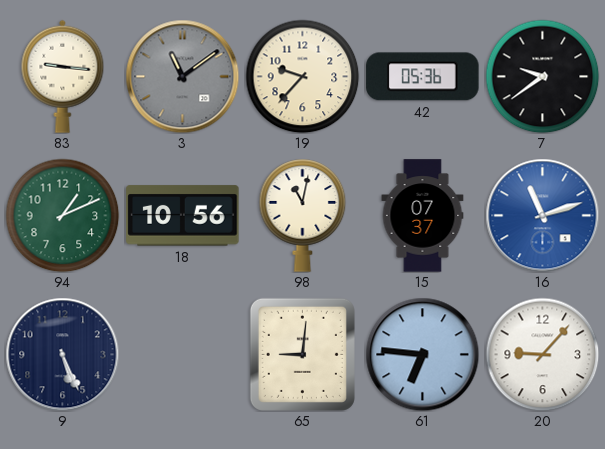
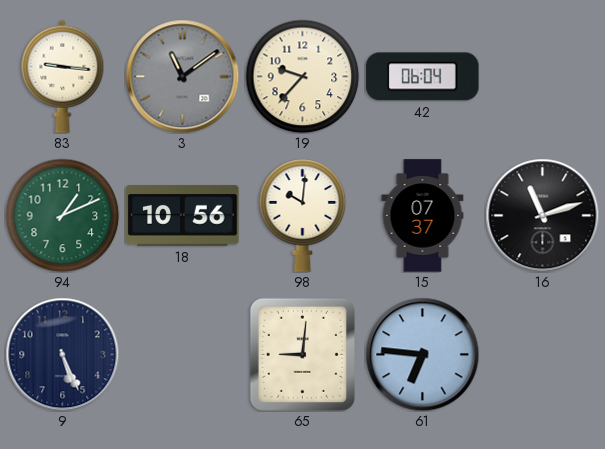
42: 05:36 -> 06:04
7: 9:39 -> none
98: 11:02 -> 10:01
16 dial: blue -> black
20: 9:07 -> none
